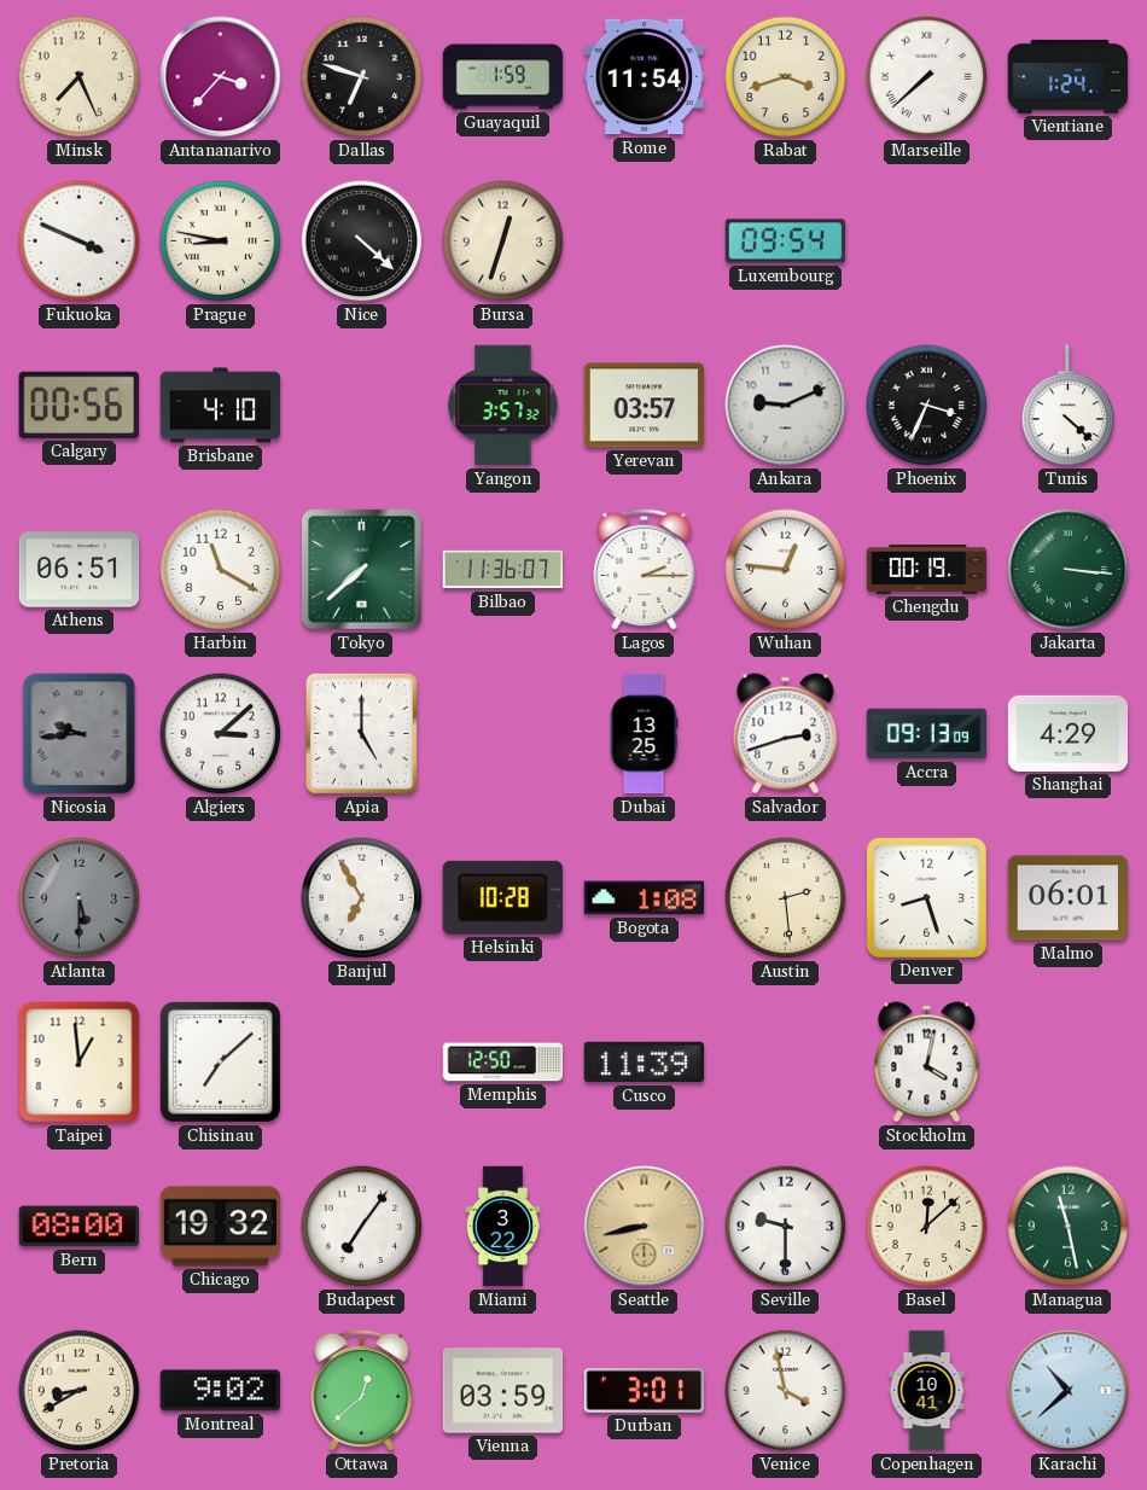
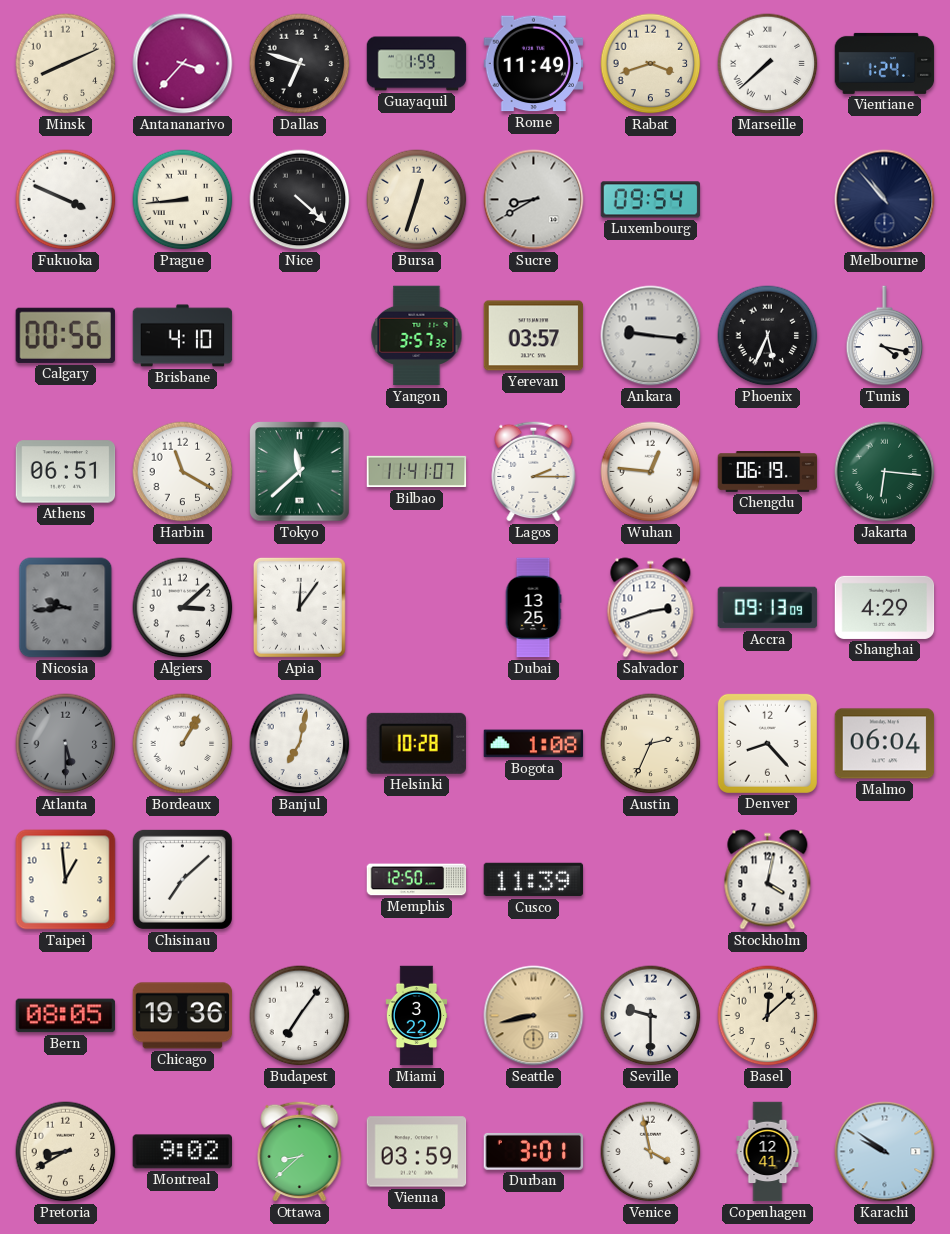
Minsk: 7:26 -> 8:11
Rome: 11:54 -> 11:49
Prague: 8:47 -> 8:44
Sucre: none -> 8:40
Melbourne: none -> 10:53
Ankara: 9:11 -> 9:16
Phoenix: 3:34 -> 5:34
Tunis: 4:22 -> 4:17
Tokyo: 7:38 -> 11:38
Bilbao: 11:36 -> 11:41
Chengdu: 00:19 -> 06:19
Jakarta: 3:16 -> 6:16
Apia: 5:00 -> 12:06
Bordeaux: none -> 1:05
Banjul: 6:55 -> 7:02
Austin: 2:29 -> 2:34
Denver: 8:27 -> 8:23
Malmo: 06:01 -> 06:04
Bern: 08:00 -> 08:05
Chicago: 19:32 -> 19:36
Managua: 11:28 -> none
Ottawa: 12:38 -> 8:38
Copenhagen: 10:41 -> 12:41
Karachi: 10:38 -> 9:51
